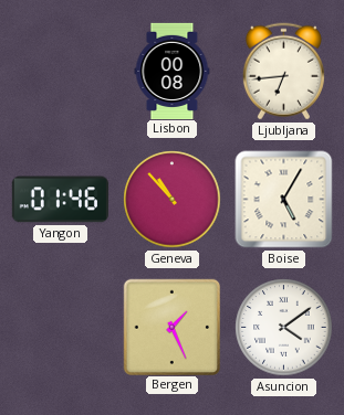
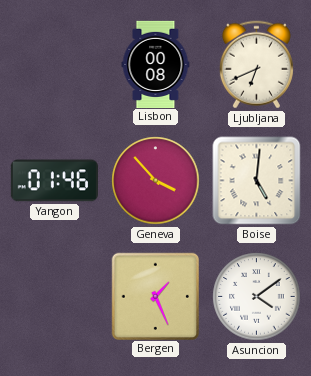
Ljubljana: 6:44 -> 6:41
Geneva: 10:53 -> 3:53
Boise: 5:05 -> 5:01
